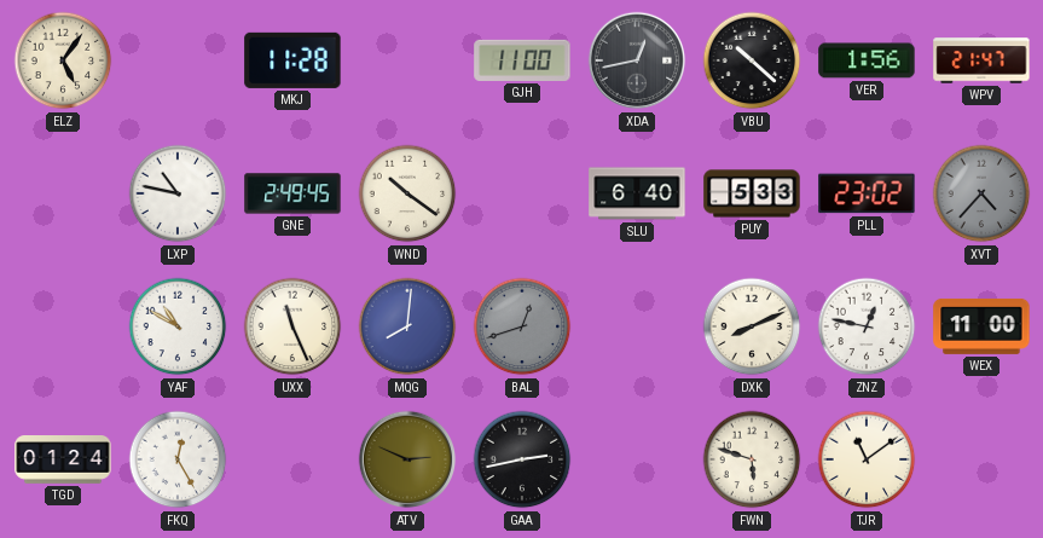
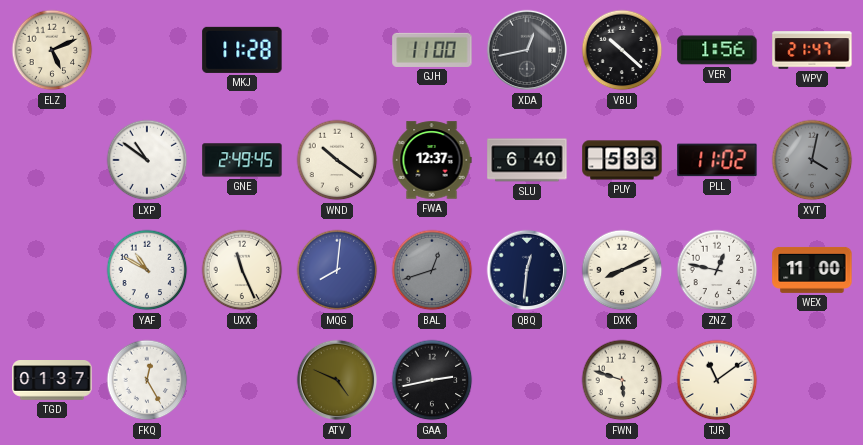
ELZ: 5:06 -> 5:11
LXP: 10:47 -> 10:51
FWA: none -> 12:37
PLL: 23:02 -> 11:02
XVT: 4:37 -> 4:02
QBQ: none -> 12:31
TGD: 01:24 -> 01:37
ATV: 2:49 -> 4:49
